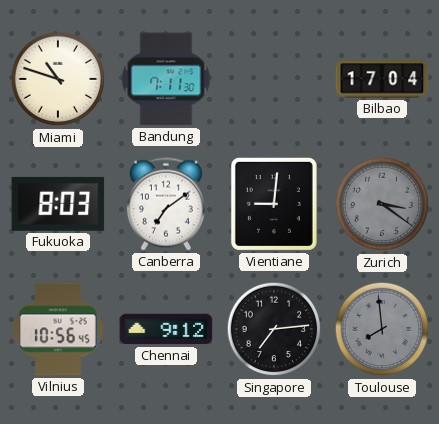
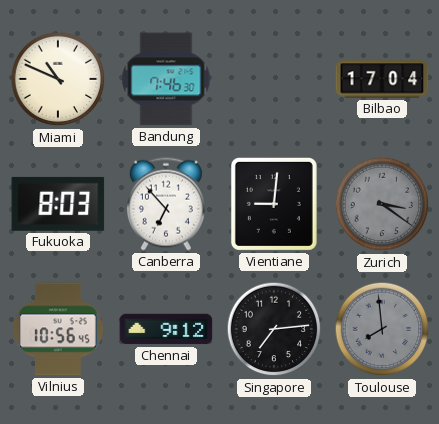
Miami: 10:48 -> 10:49
Bandung: 7:11 -> 7:46
Canberra: 7:09 -> 6:53
